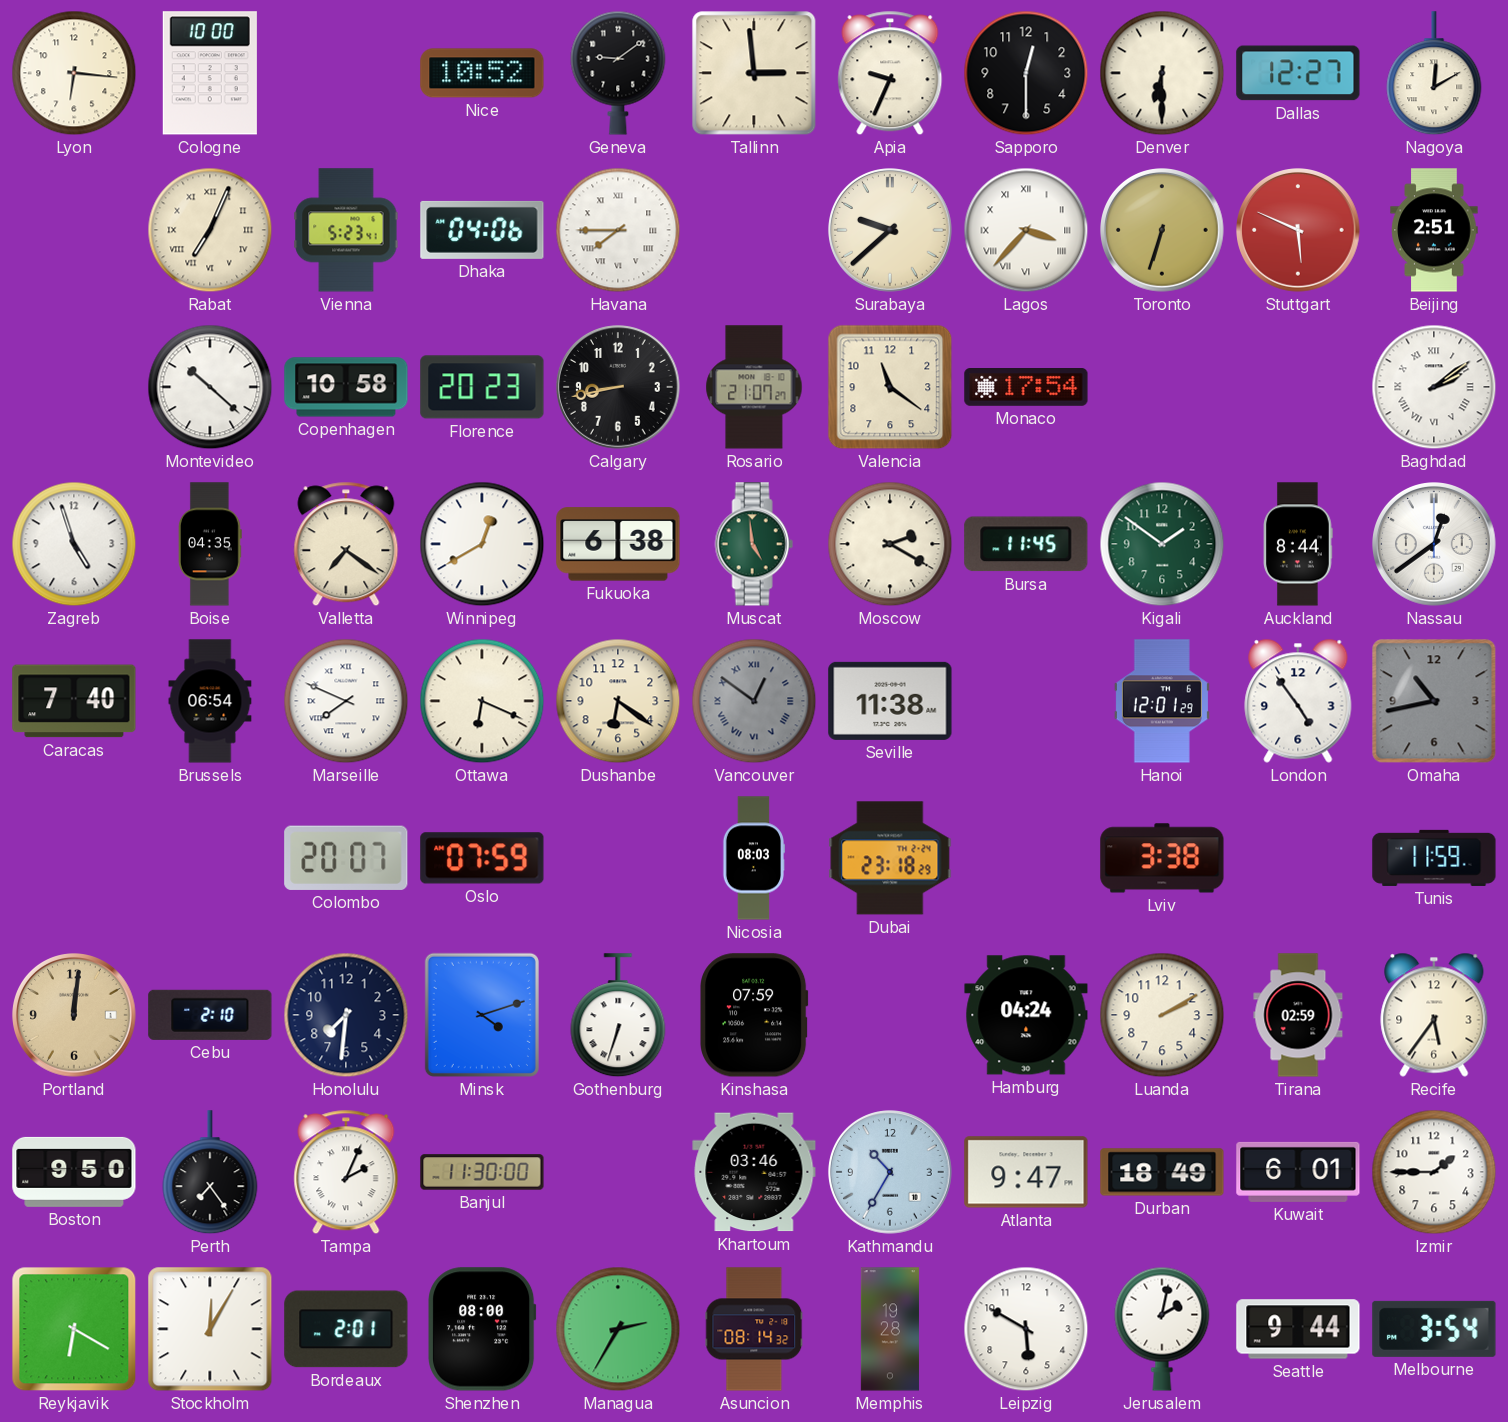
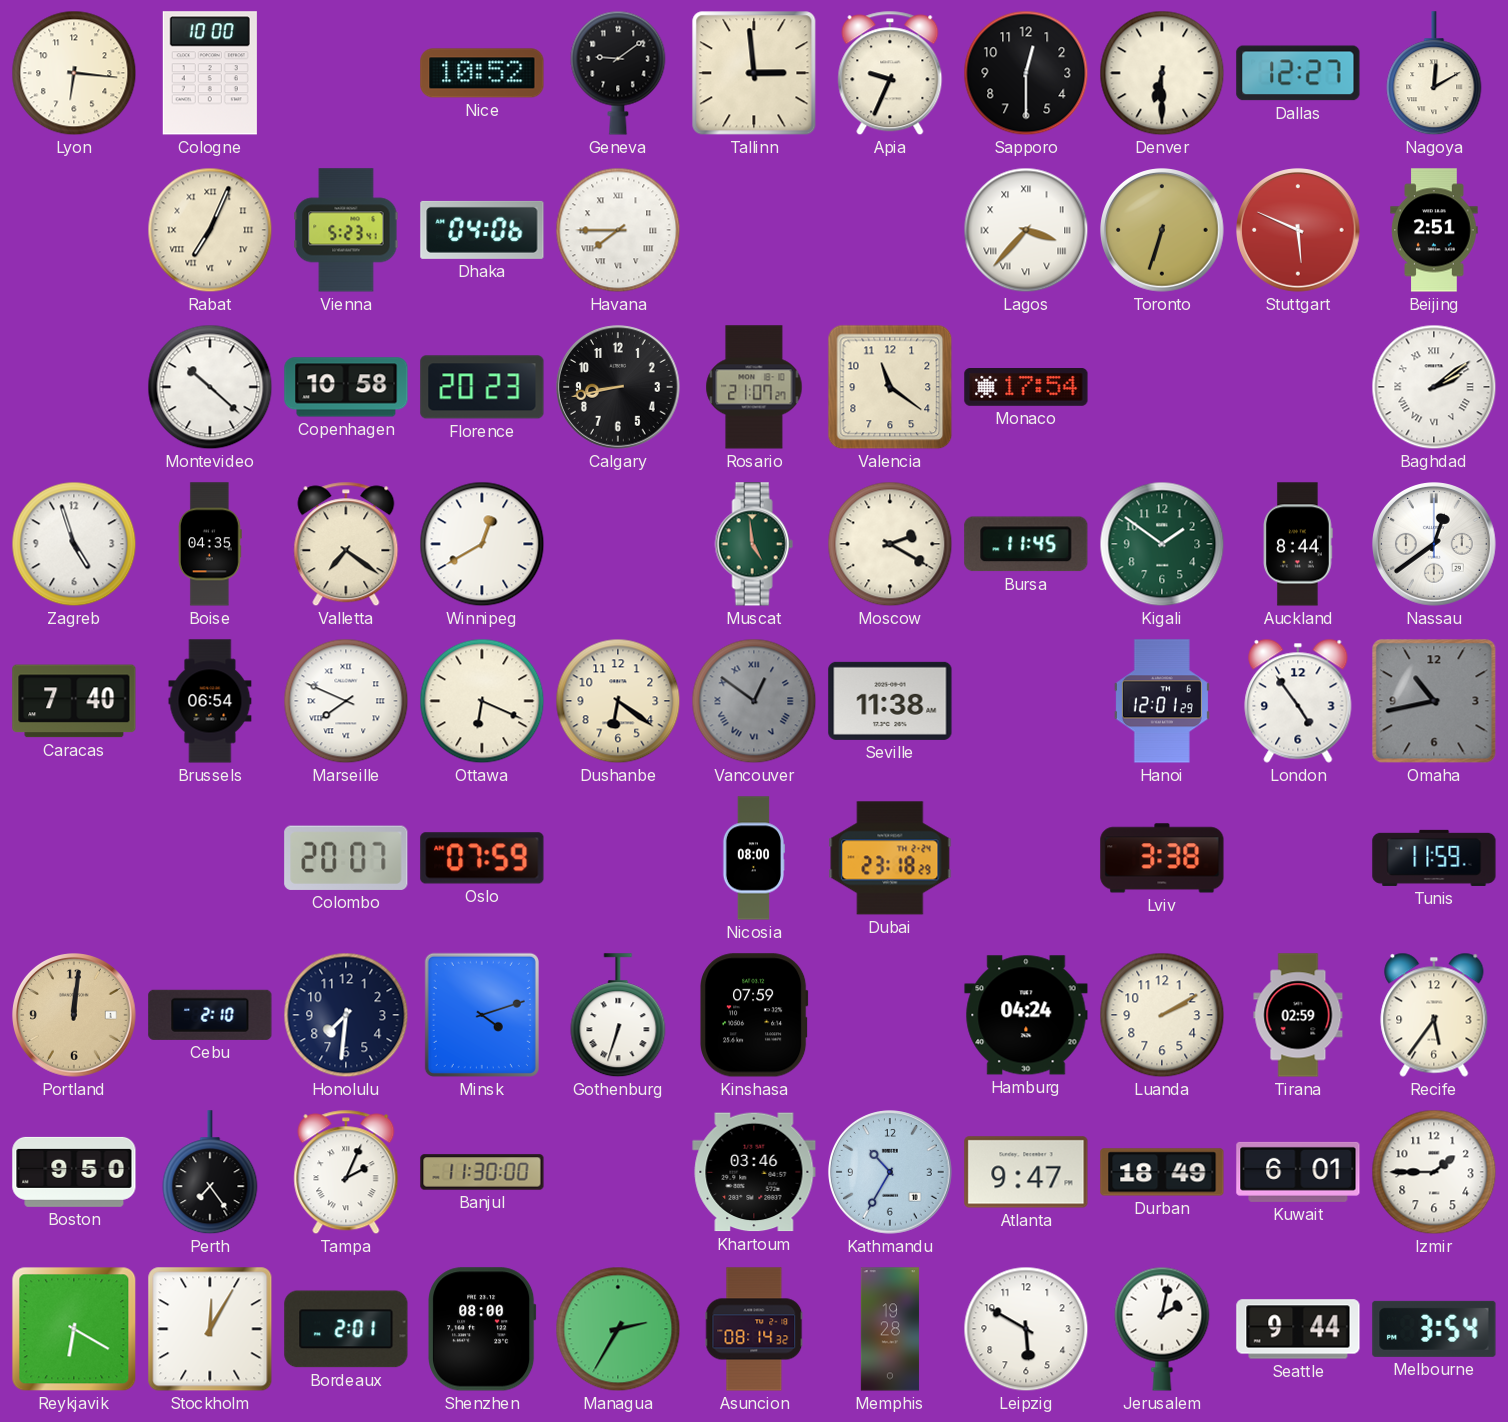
Surabaya: 9:38 -> none
Fukuoka: 6:38 -> none
Nicosia: 08:03 -> 08:00
